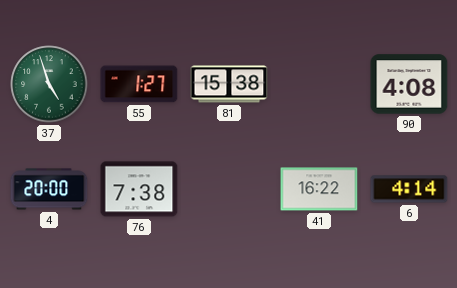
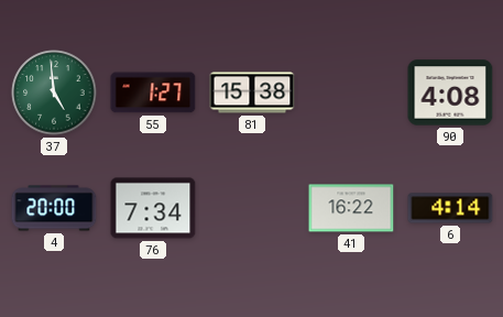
37: 4:57 -> 4:59
76: 7:38 -> 7:34
